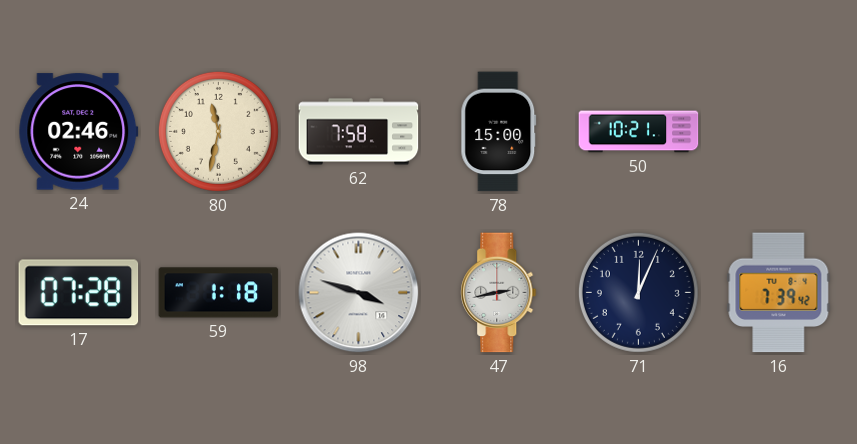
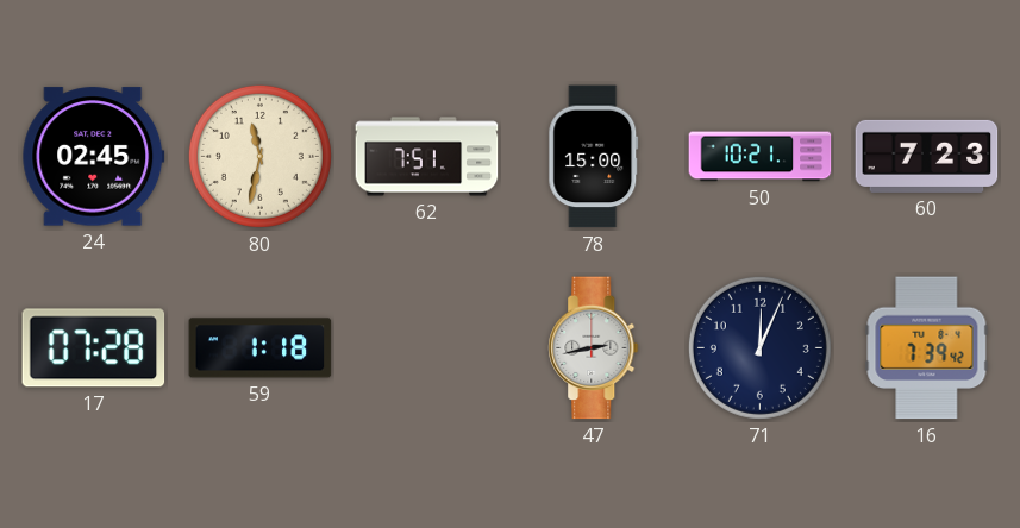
24: 02:46 -> 02:45
62: 7:58 -> 7:51
60: none -> 7:23
98: 3:48 -> none
